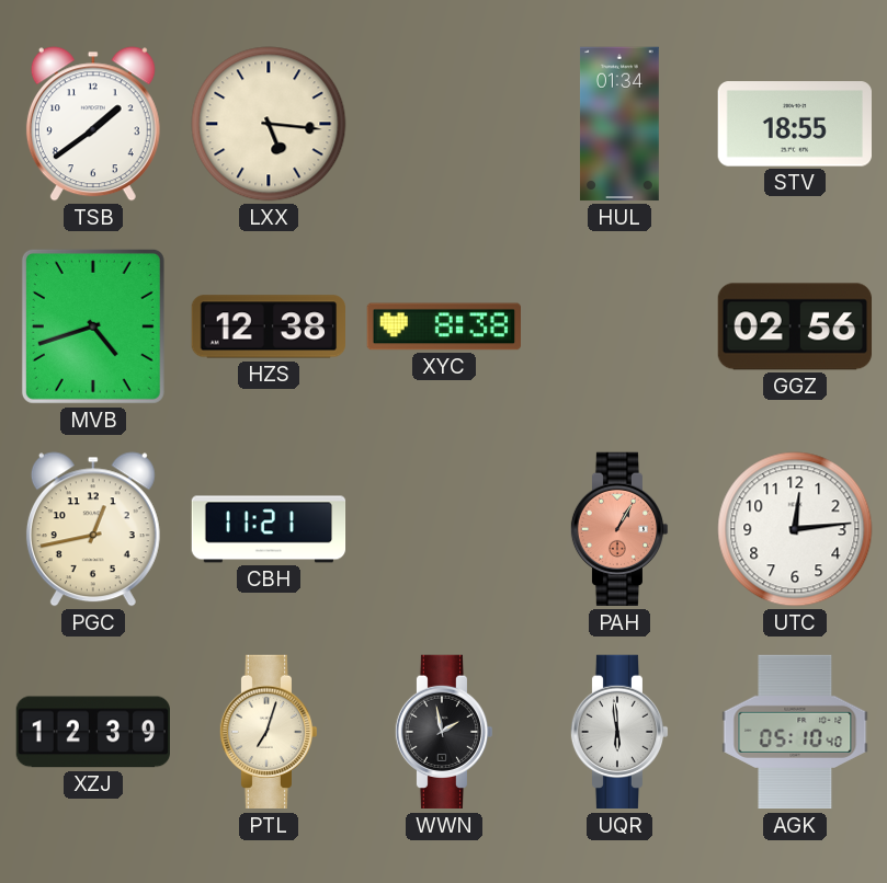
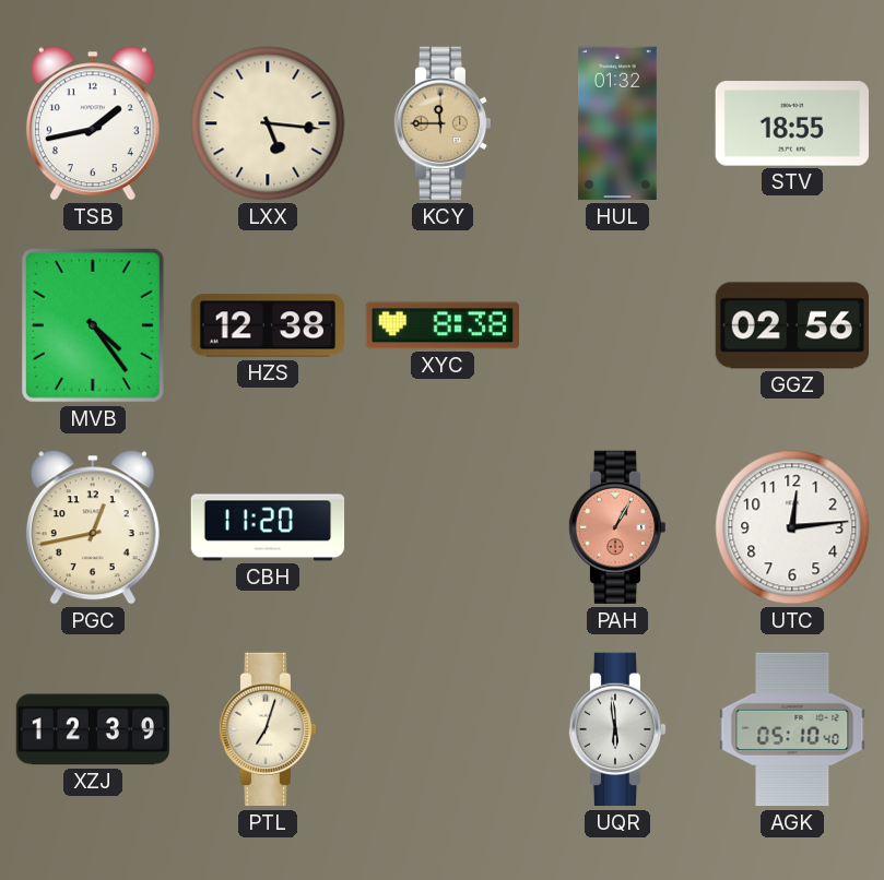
TSB: 1:39 -> 1:43
KCY: none -> 11:45
HUL: 01:34 -> 01:32
MVB: 4:42 -> 4:24
CBH: 11:21 -> 11:20
WWN: 1:58 -> none
